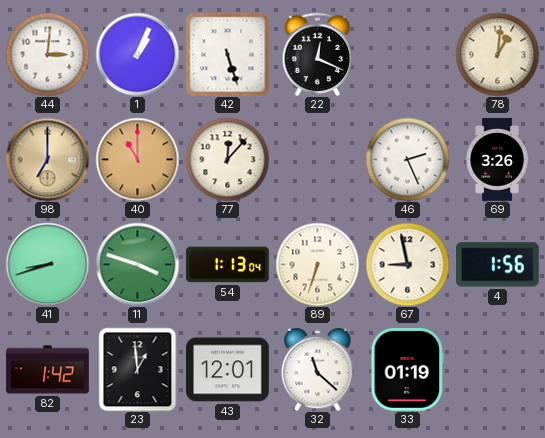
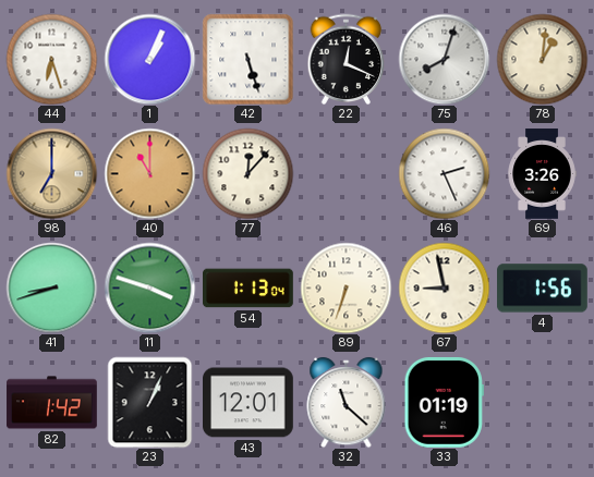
44: 3:01 -> 6:27
75: none -> 8:03
23: 12:59 -> 1:04
